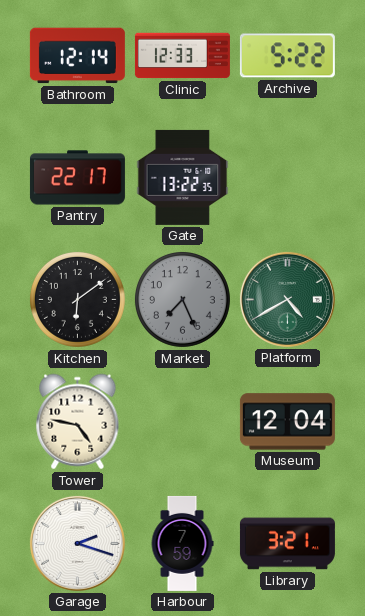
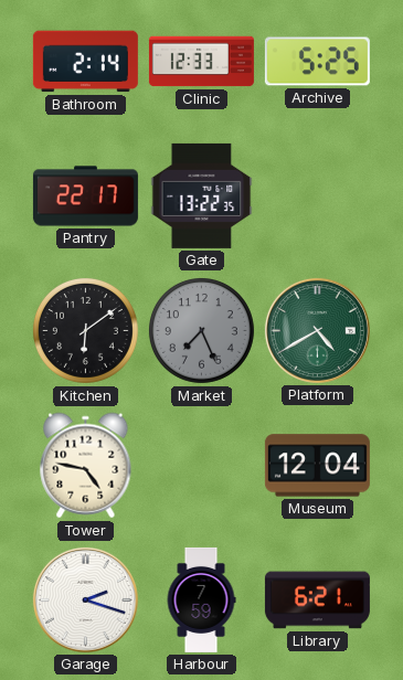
Bathroom: 12:14 -> 2:14
Archive: 5:22 -> 5:25
Library: 3:21 -> 6:21
